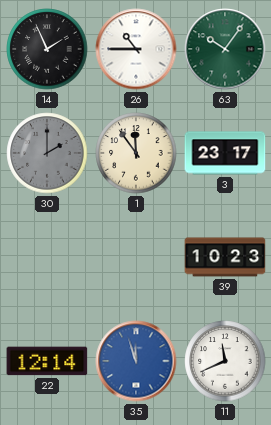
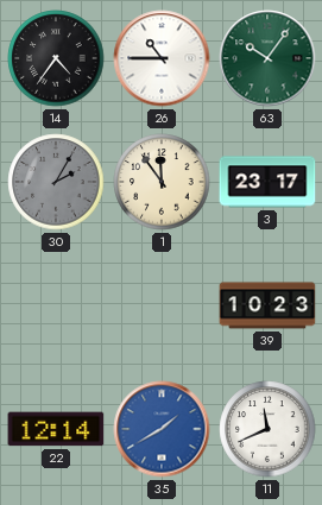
14: 1:56 -> 4:36
30: 2:00 -> 2:05
35: 11:57 -> 1:40
